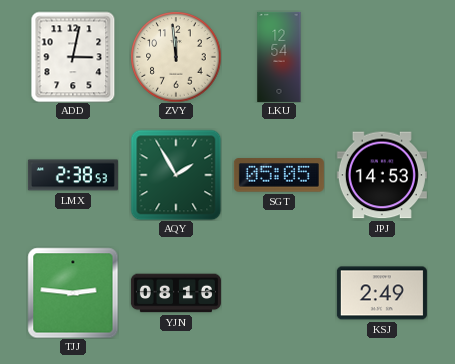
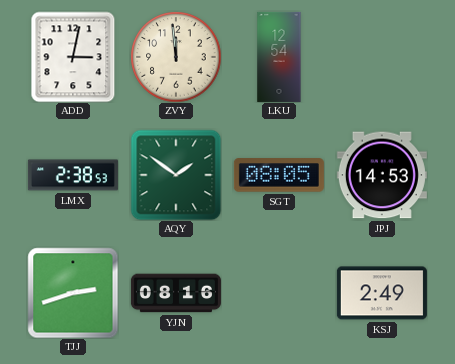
AQY: 1:55 -> 1:51
SGT: 05:05 -> 08:05
TJJ: 2:46 -> 2:42
